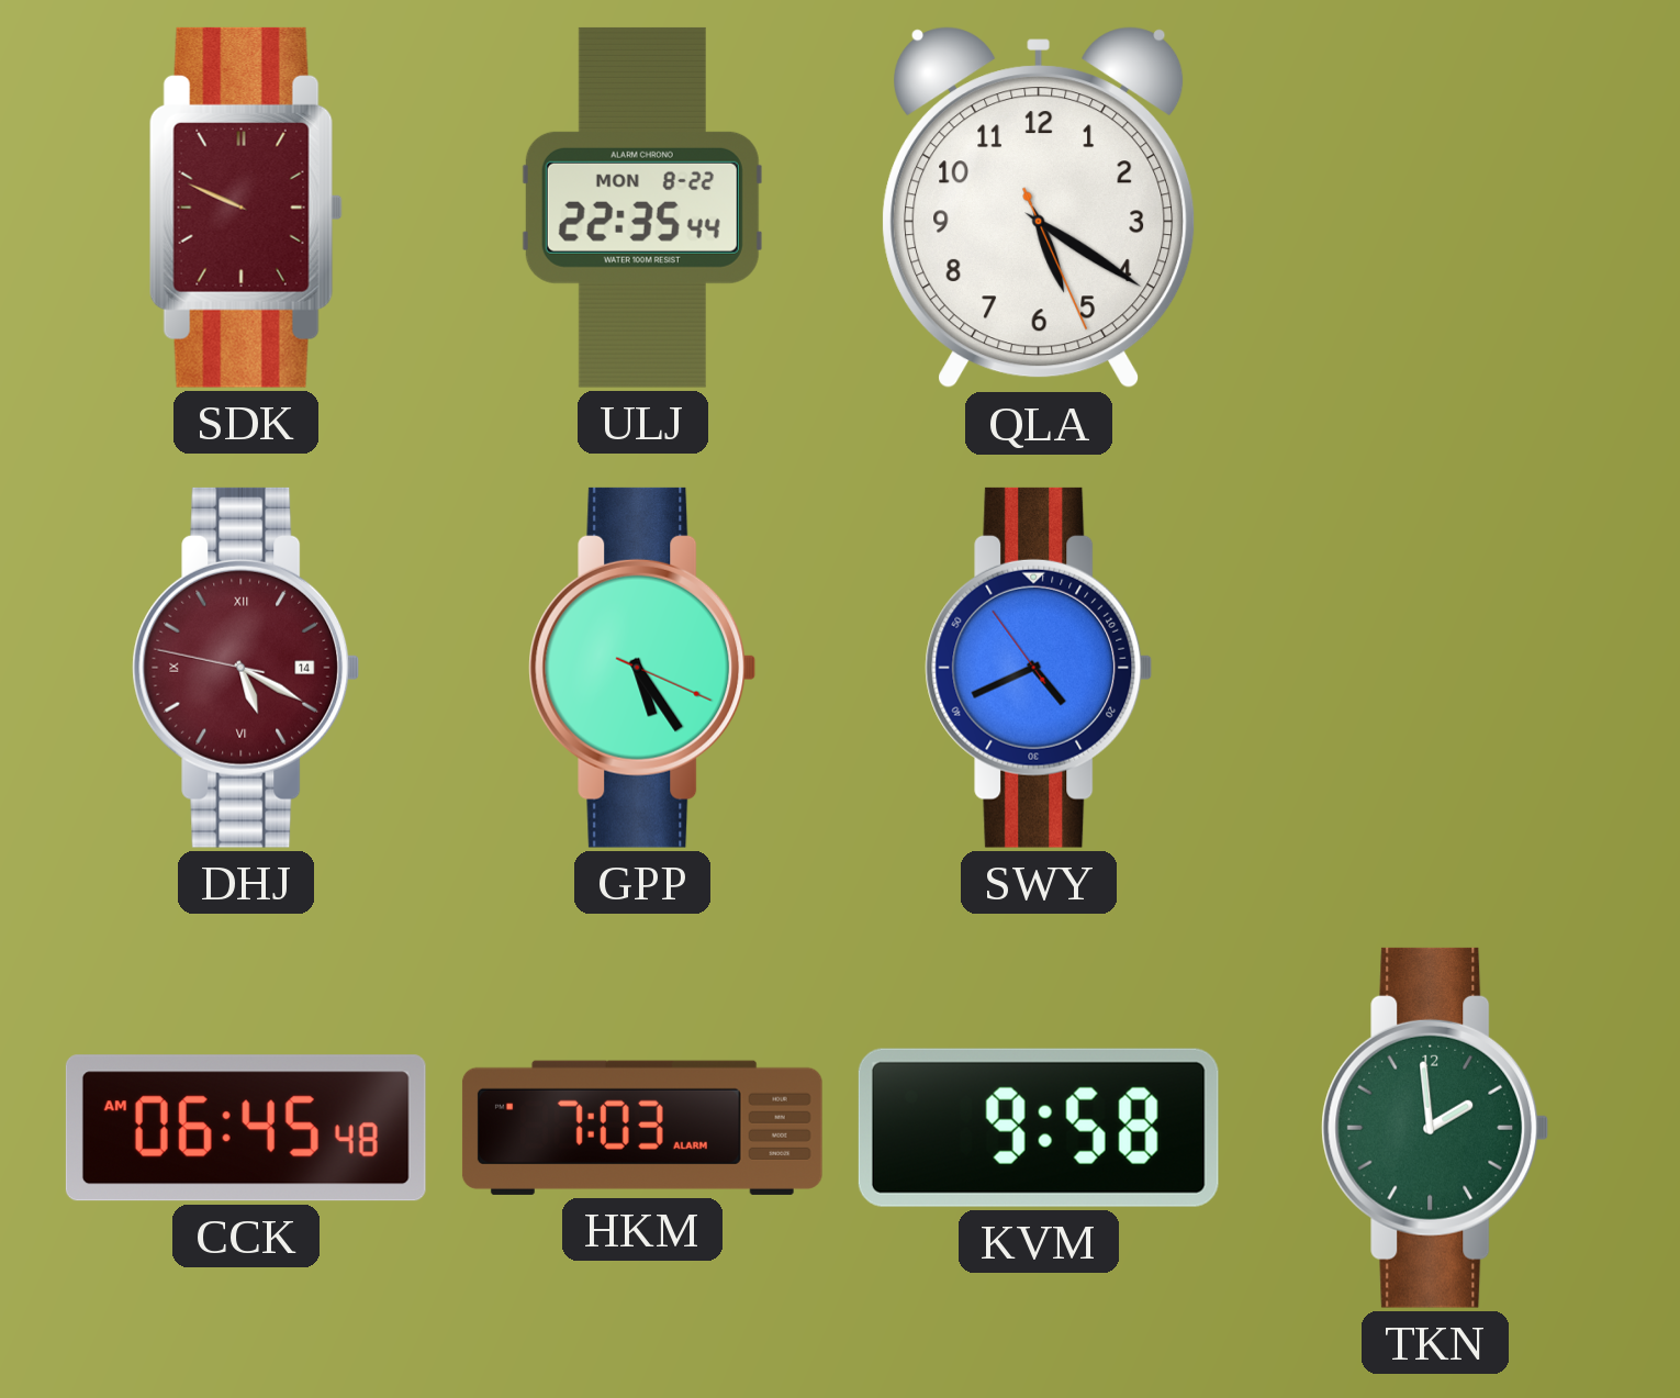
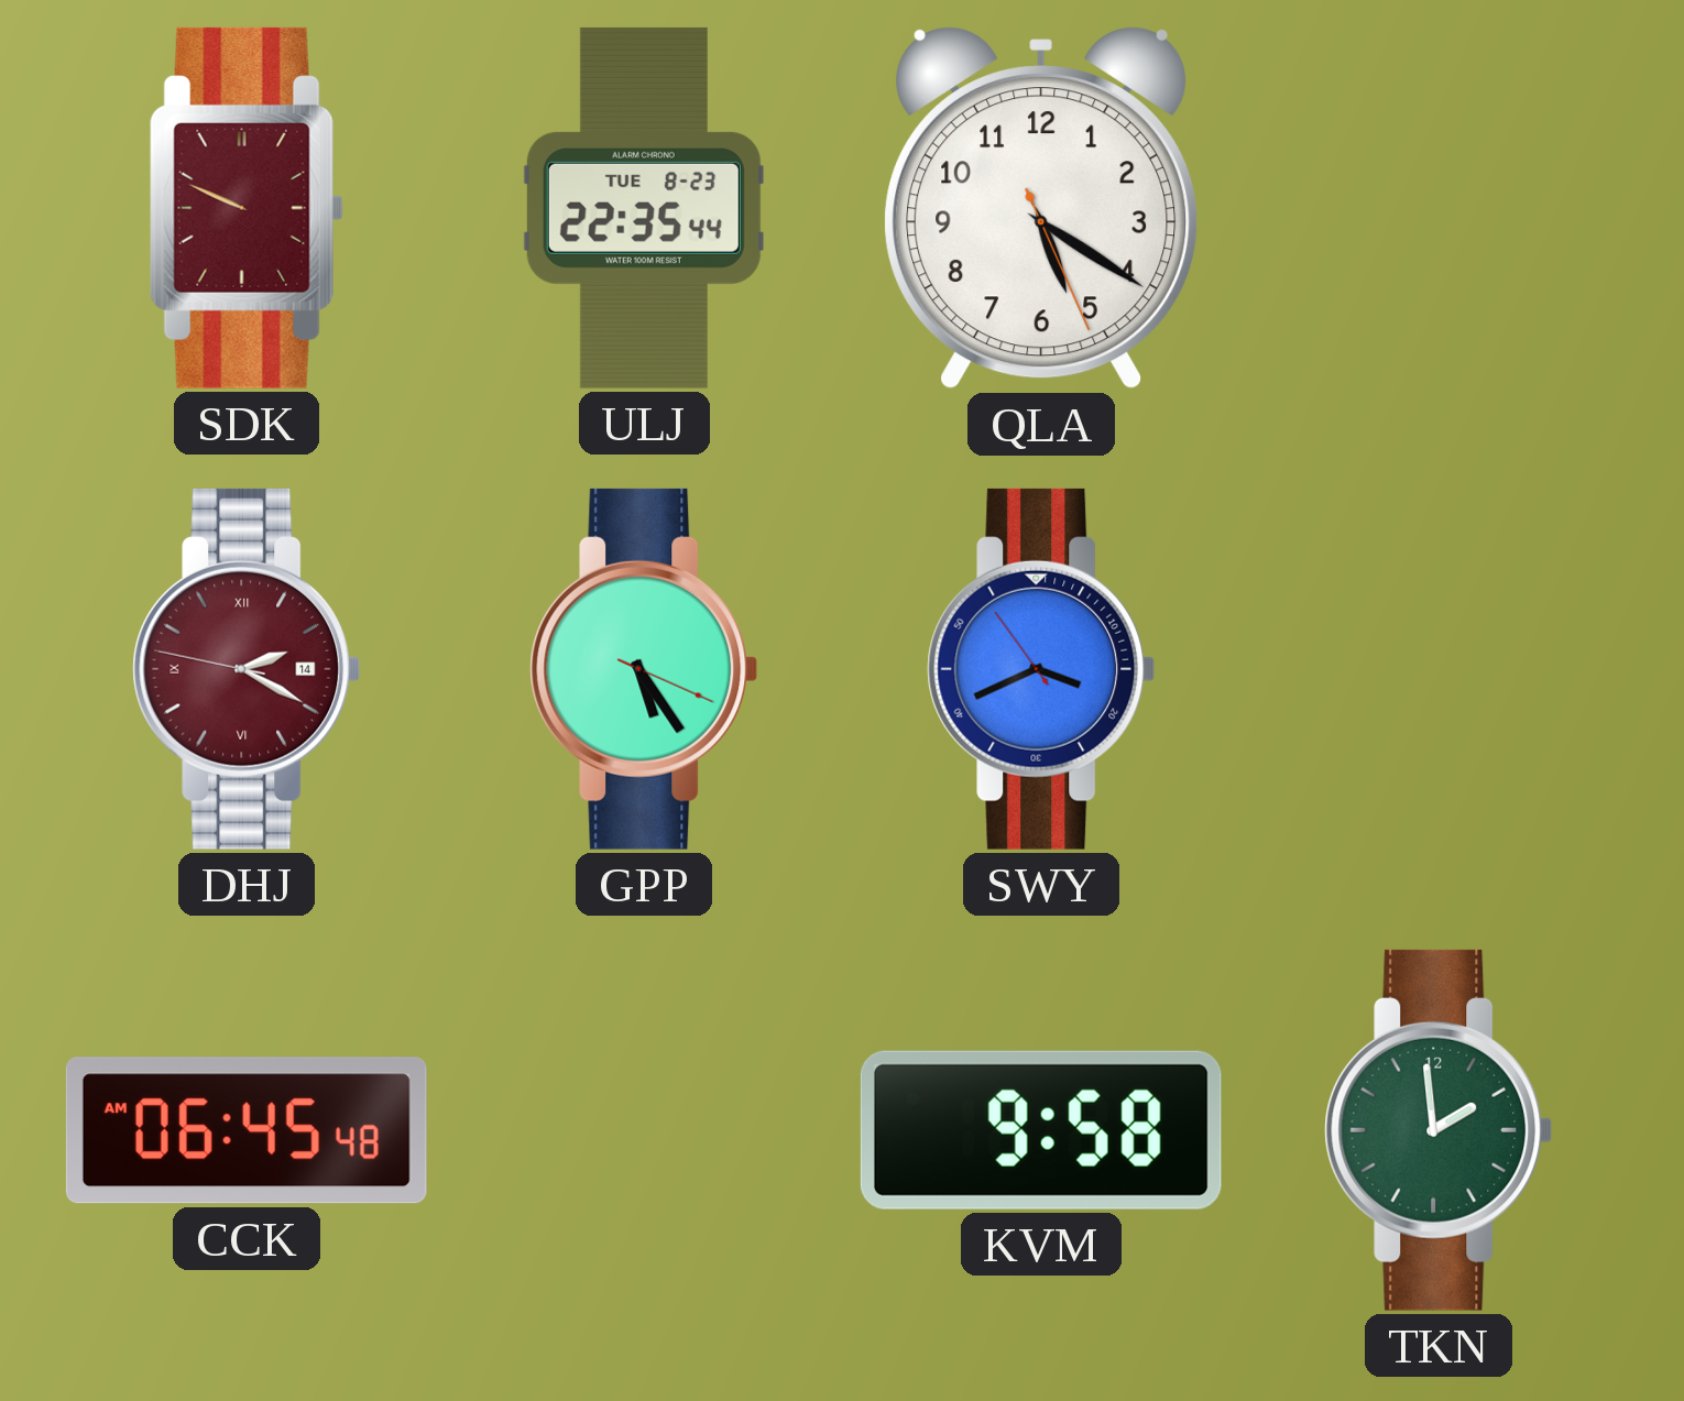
ULJ date: MON 8-22 -> TUE 8-23
DHJ: 5:19 -> 2:19
SWY: 4:40 -> 3:40
HKM: 7:03 -> none
